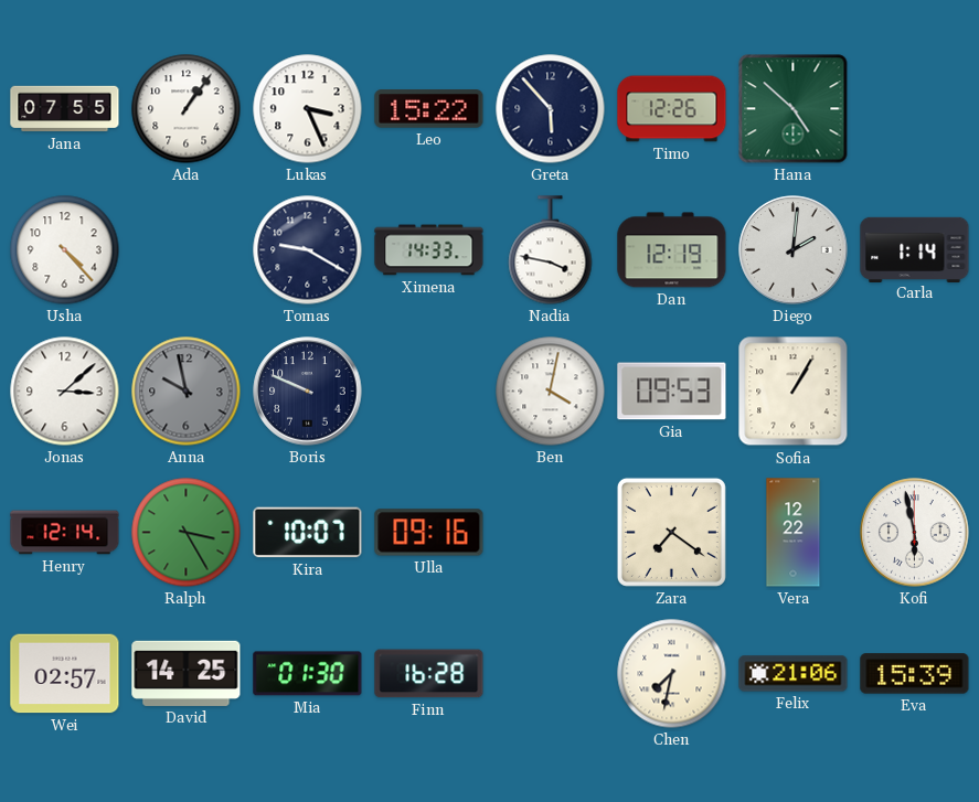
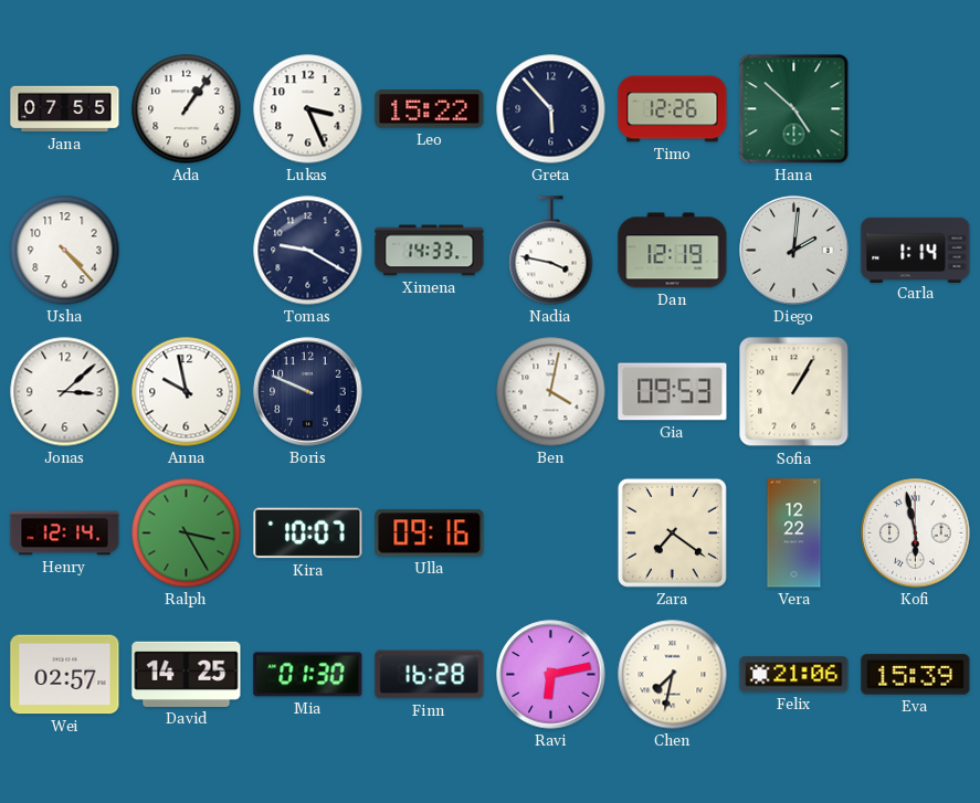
Anna dial: grey -> white
Ravi: none -> 6:13
